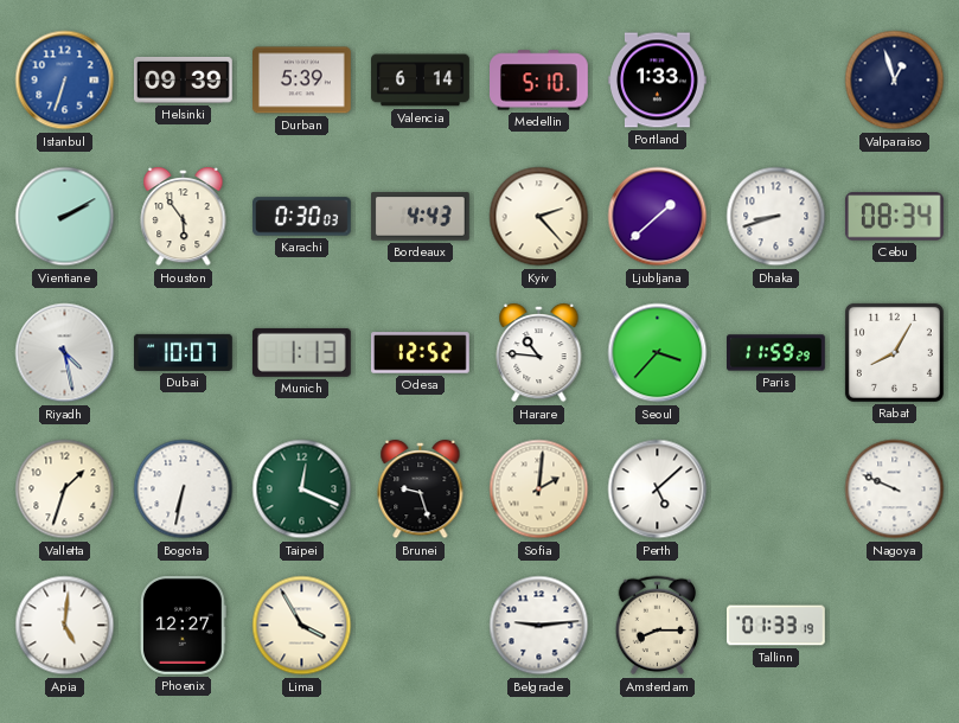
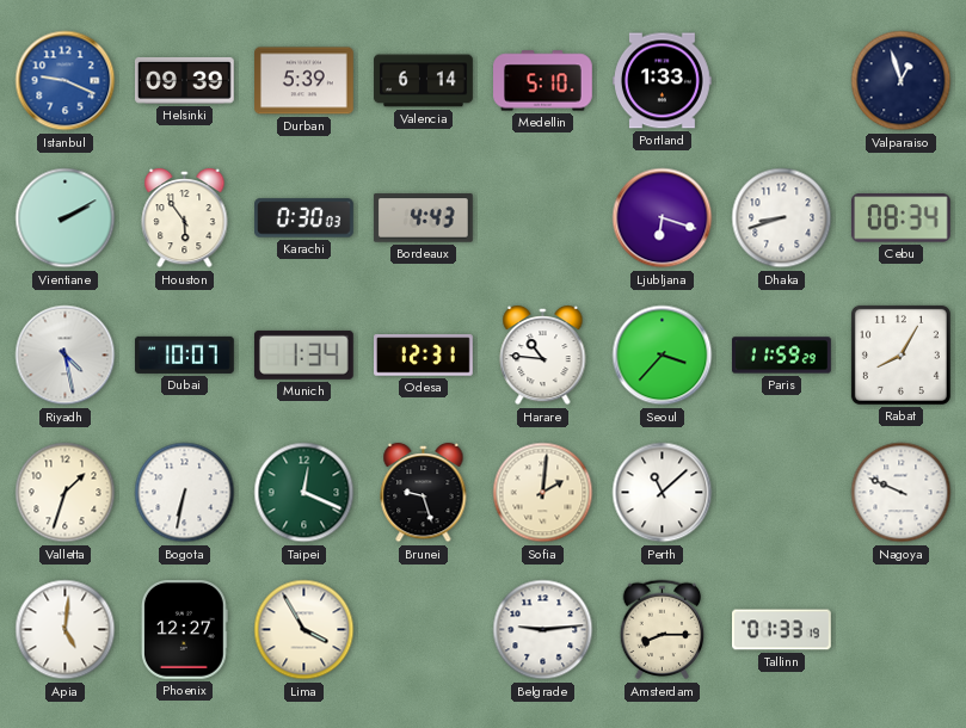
Istanbul: 6:33 -> 9:19
Kyiv: 2:23 -> none
Ljubljana: 1:38 -> 6:18
Munich: 1:13 -> 1:34
Odesa: 12:52 -> 12:31
Perth: 5:08 -> 11:08
